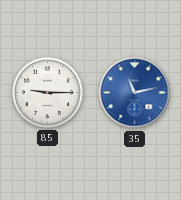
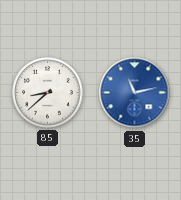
85: 9:15 -> 8:38
